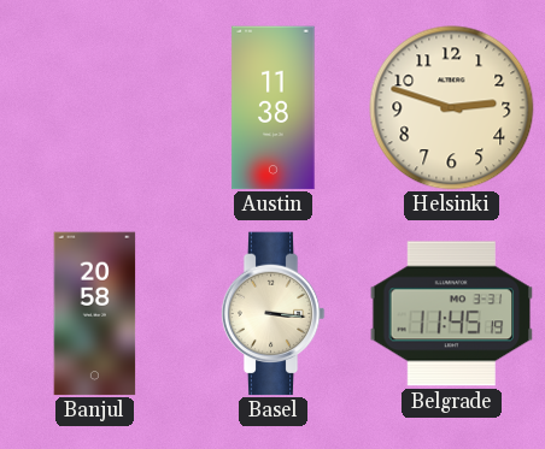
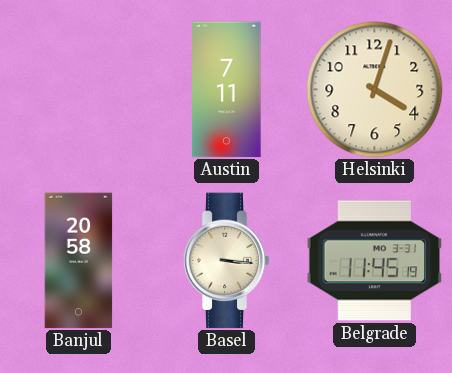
Austin: 11:38 -> 7:11
Helsinki: 2:48 -> 4:03
